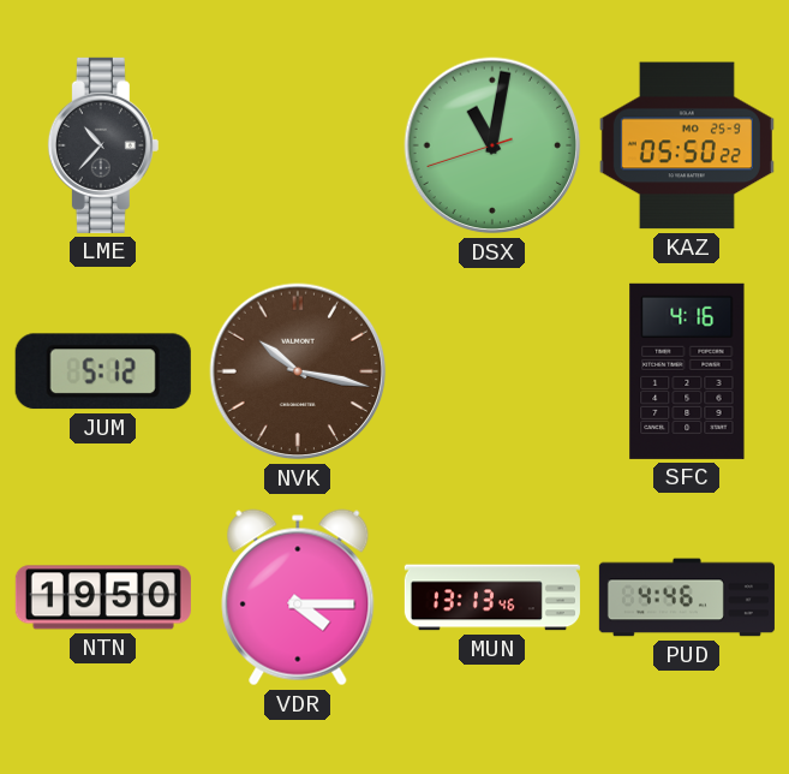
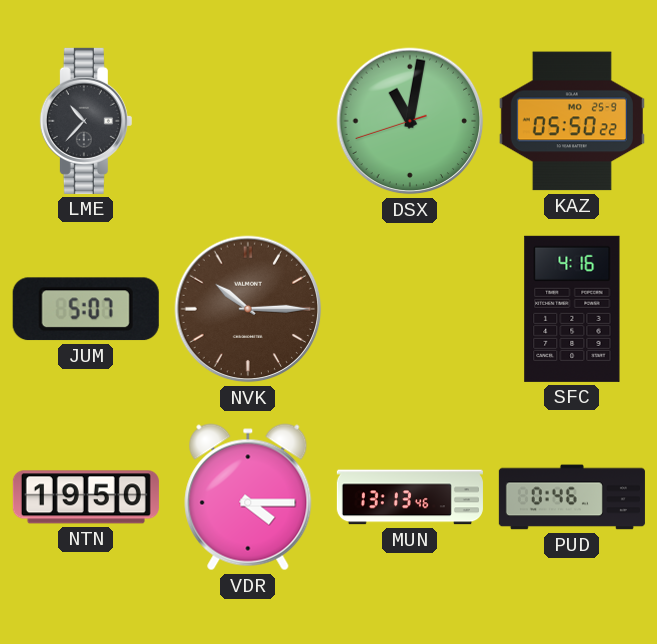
JUM: 5:12 -> 5:07
NVK: 10:17 -> 10:15
PUD: 4:46 -> 0:46
